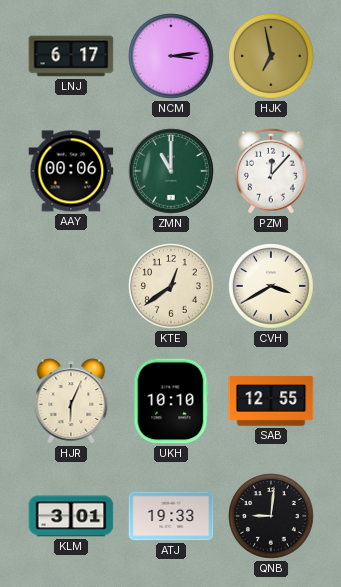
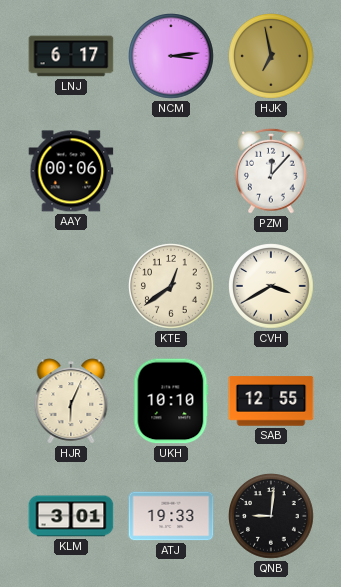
ZMN: 11:00 -> none
